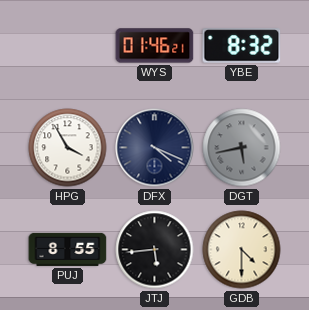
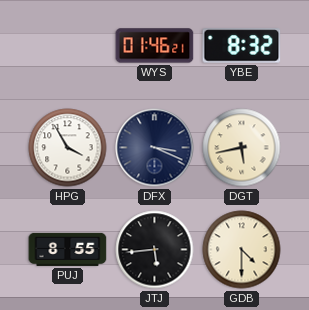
DFX: 4:19 -> 3:19
DGT dial: grey -> cream
